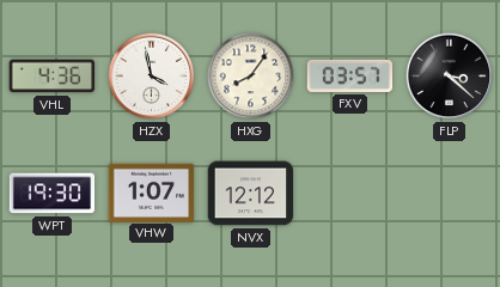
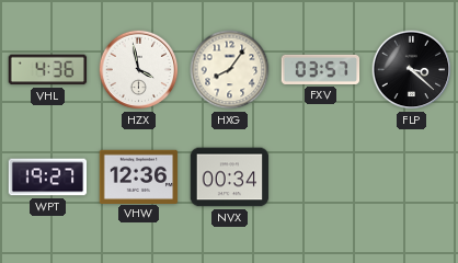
WPT: 19:30 -> 19:27
VHW: 1:07 -> 12:36
NVX: 12:12 -> 00:34
